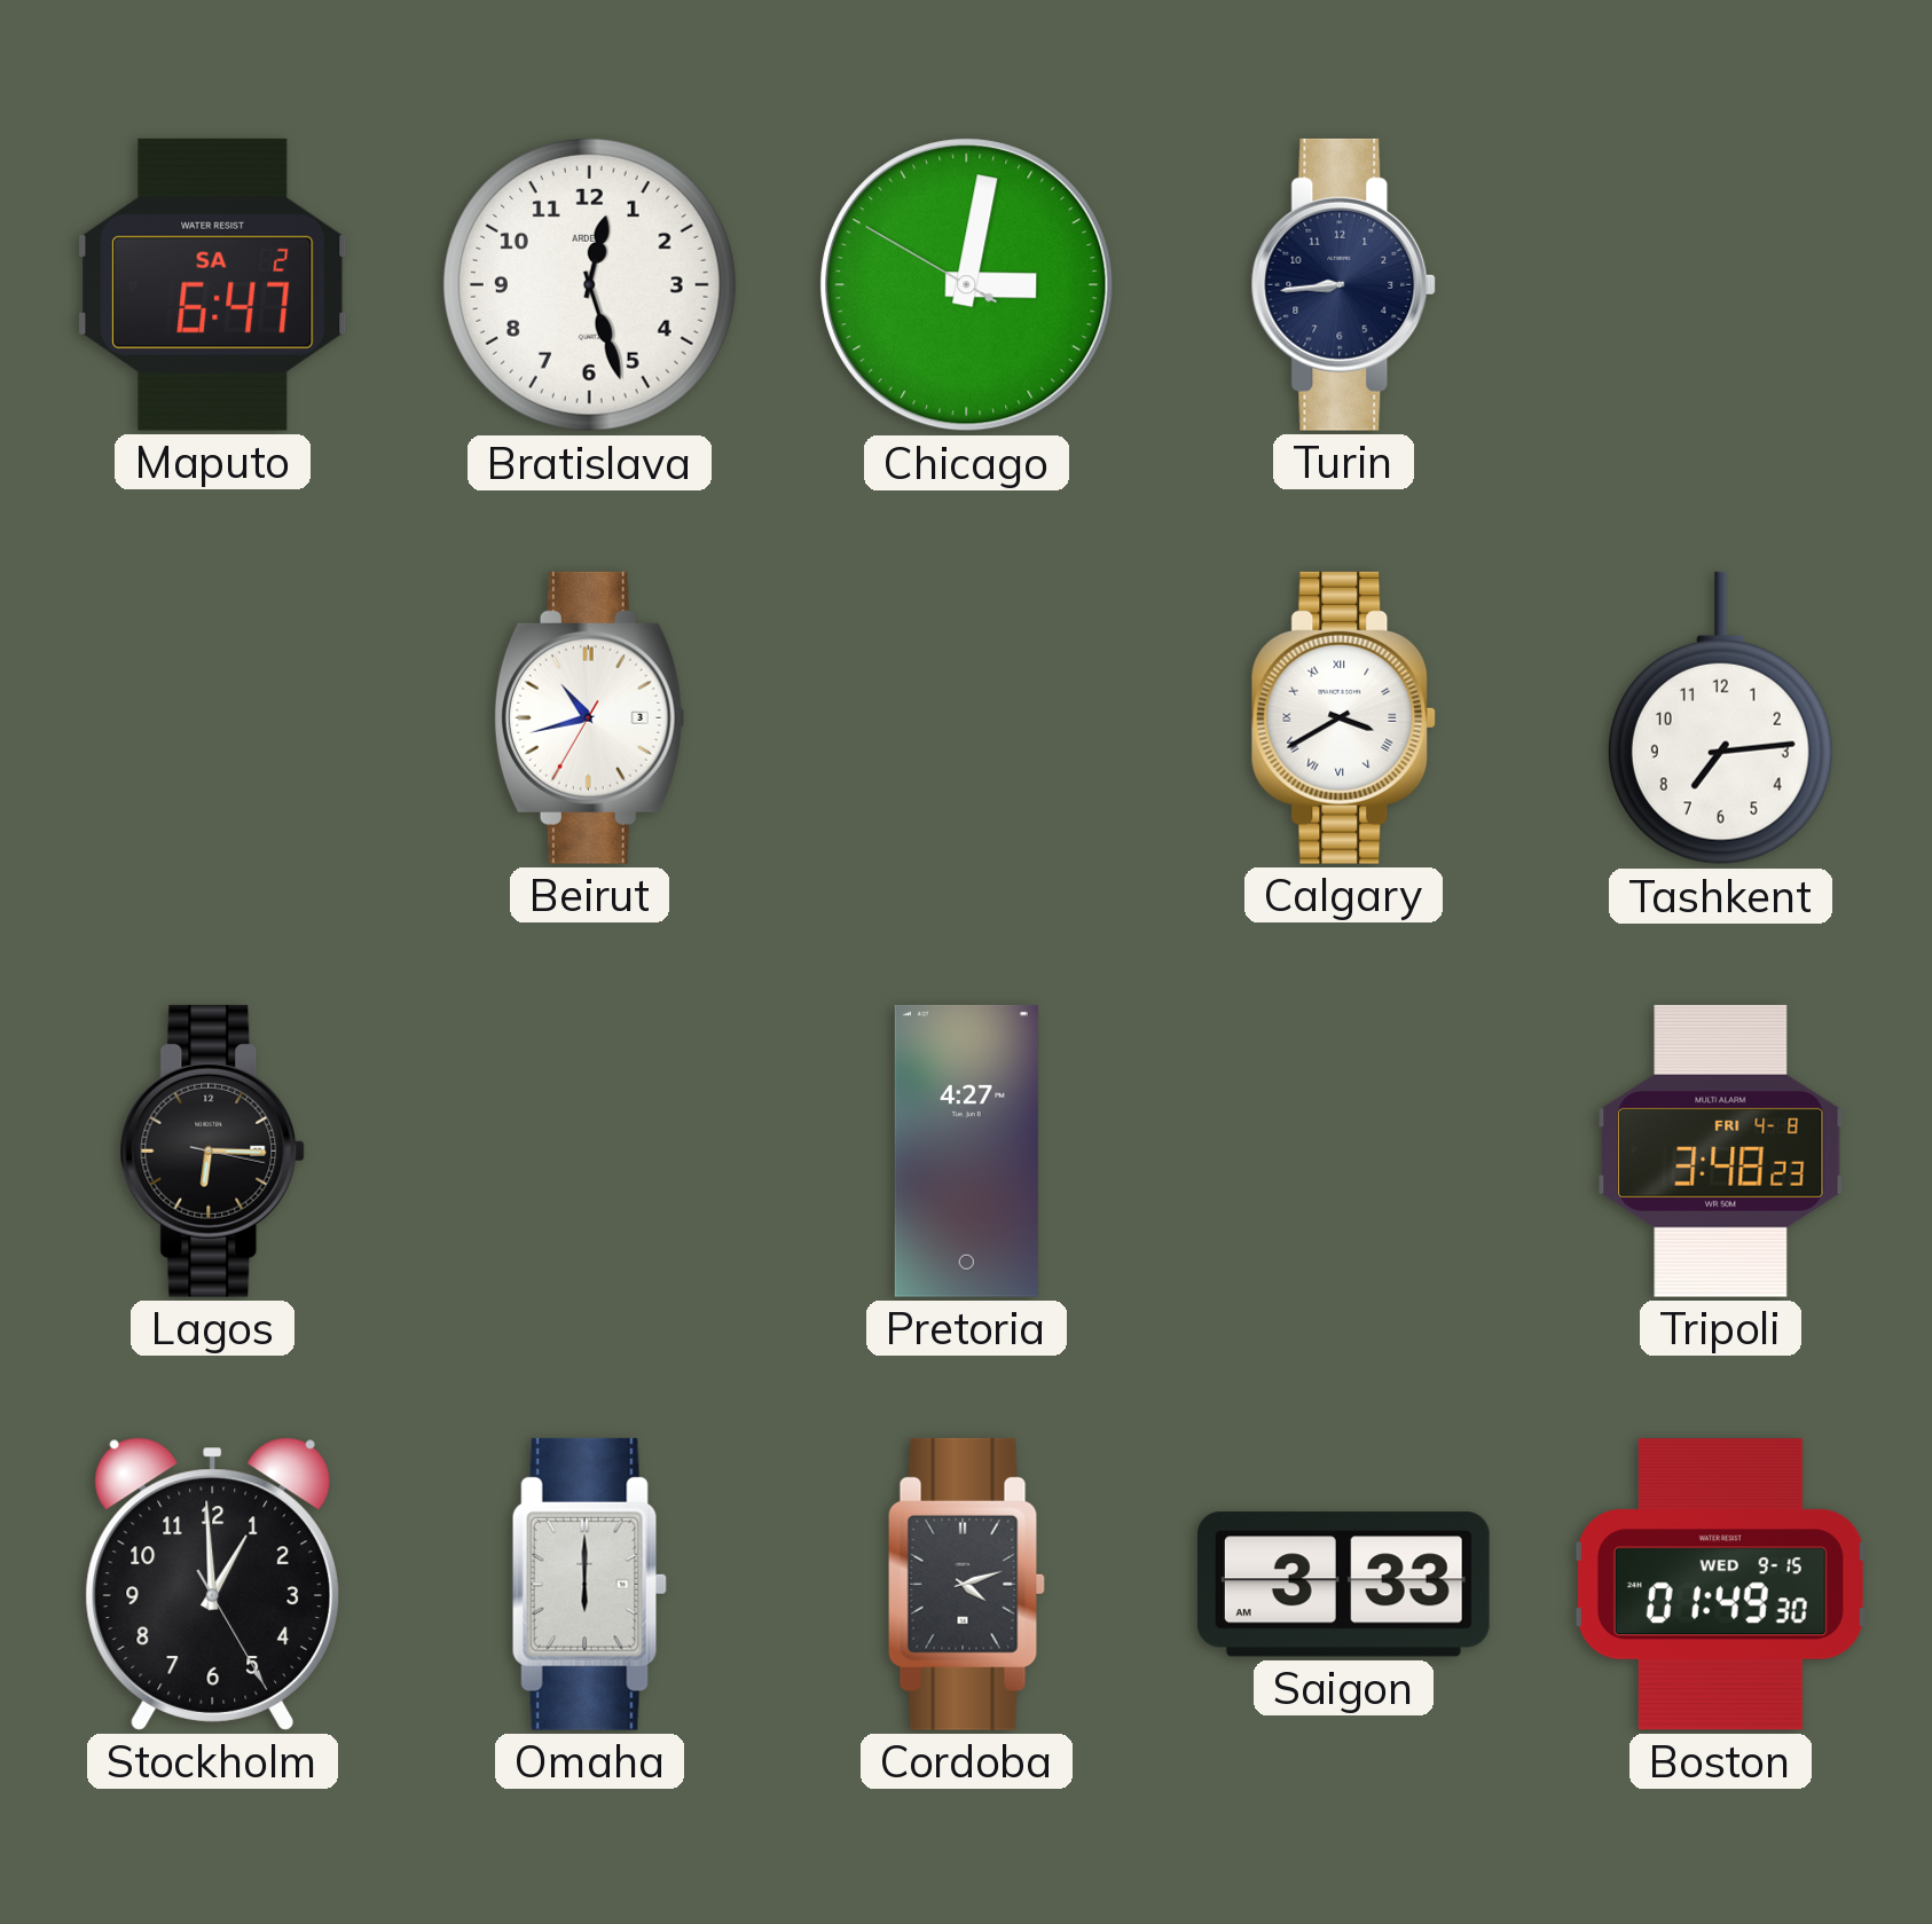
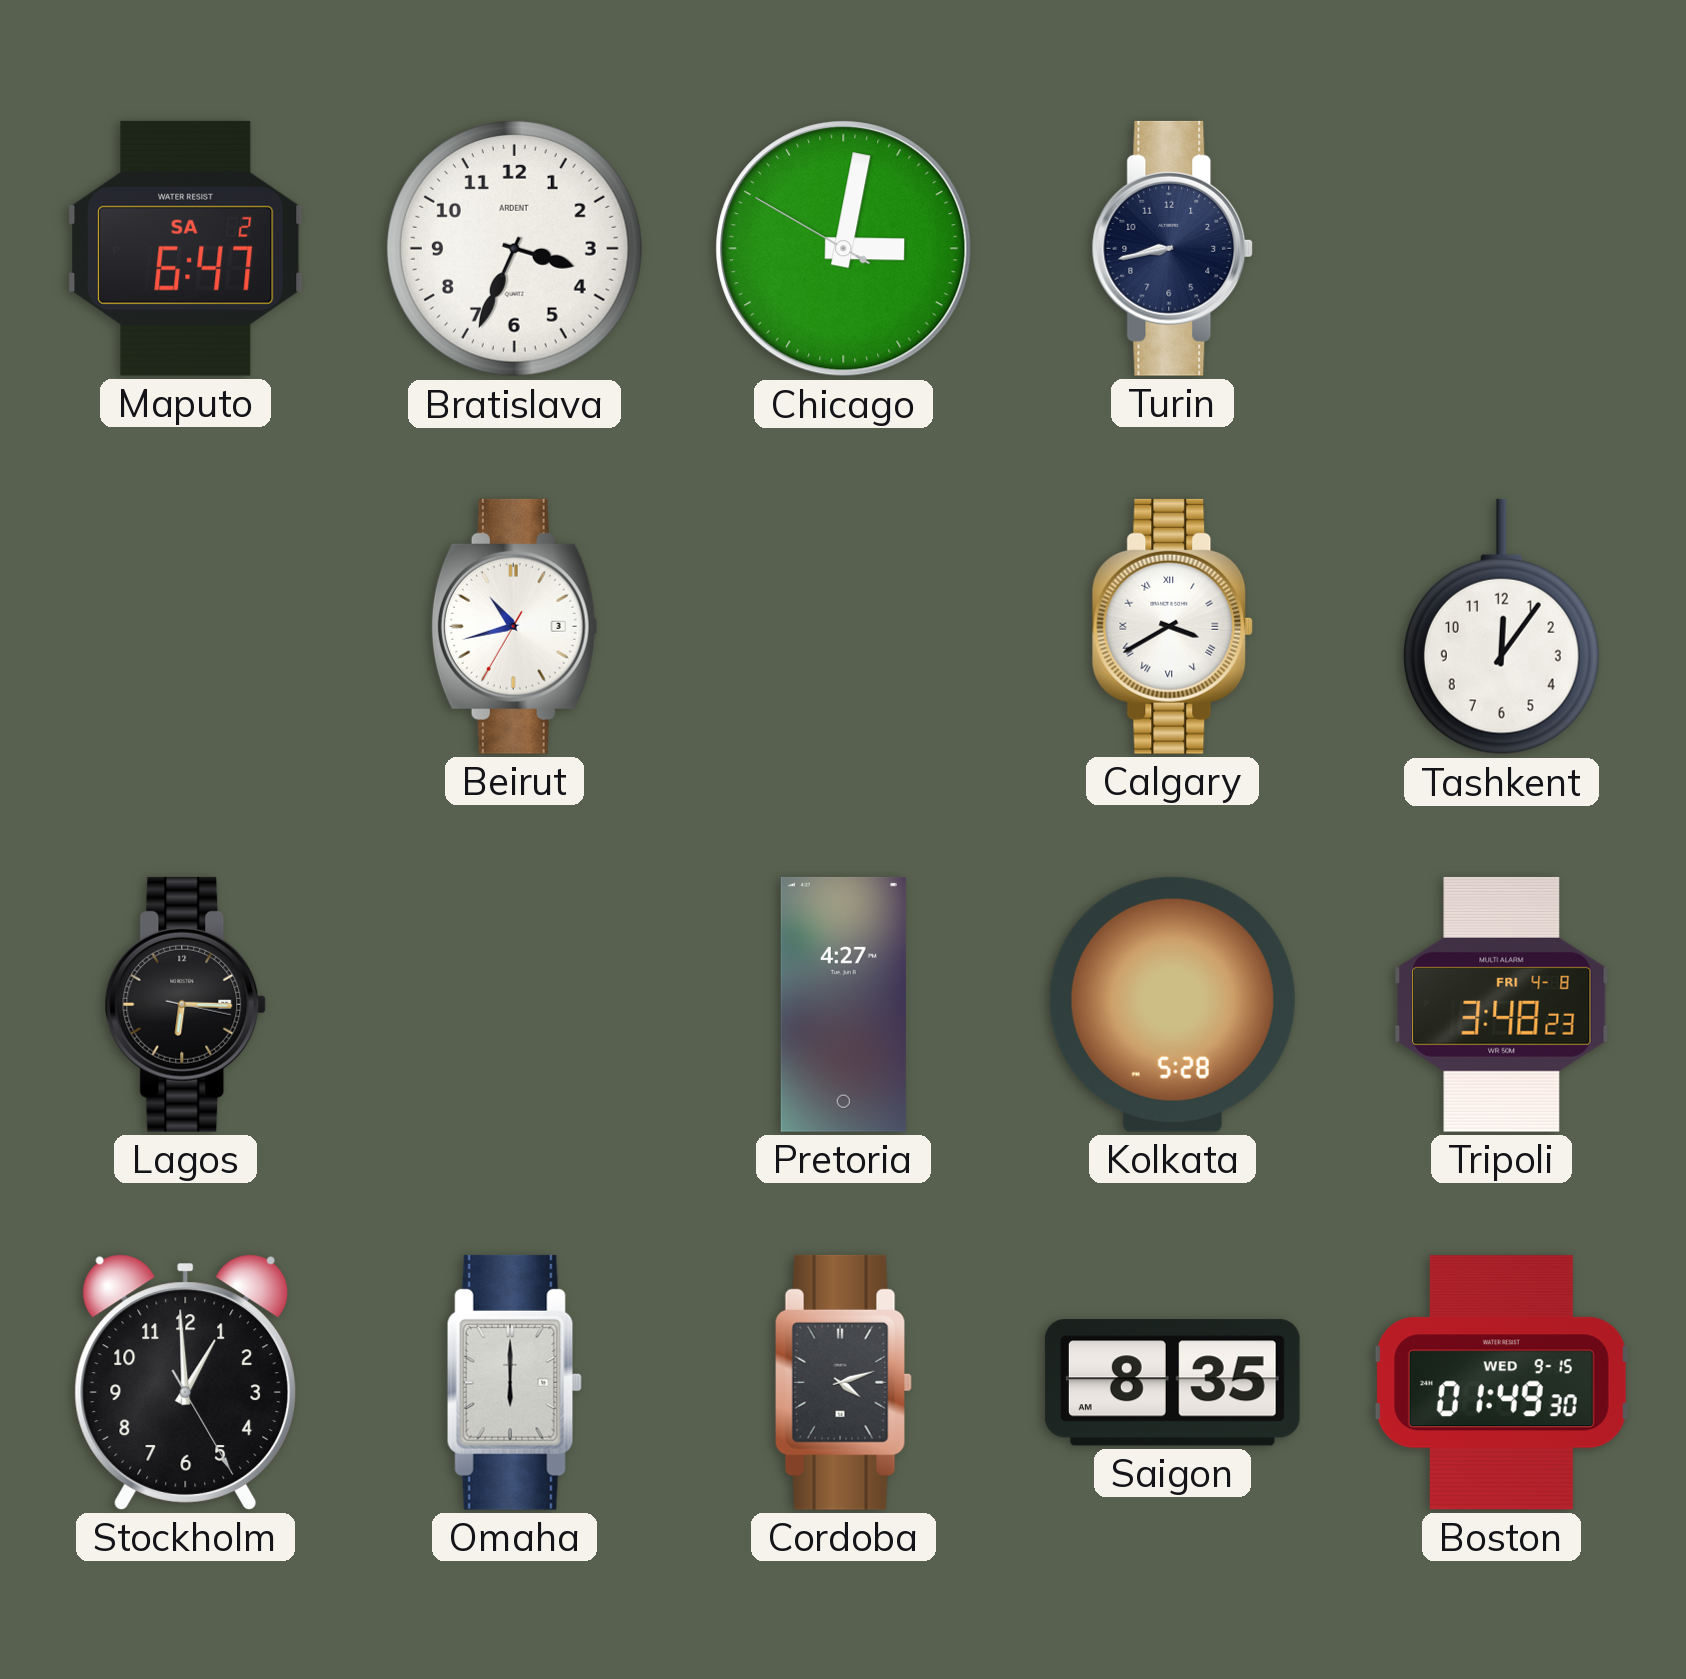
Bratislava: 12:27 -> 3:34
Turin: 8:44 -> 8:43
Tashkent: 7:14 -> 12:06
Kolkata: none -> 5:28
Saigon: 3:33 -> 8:35
